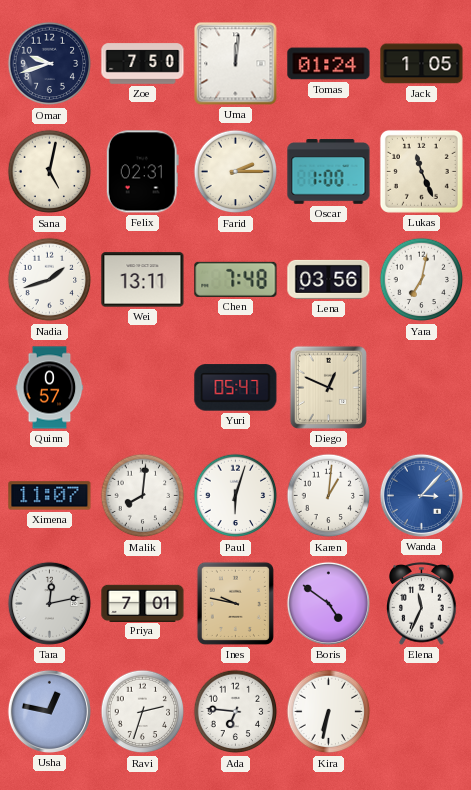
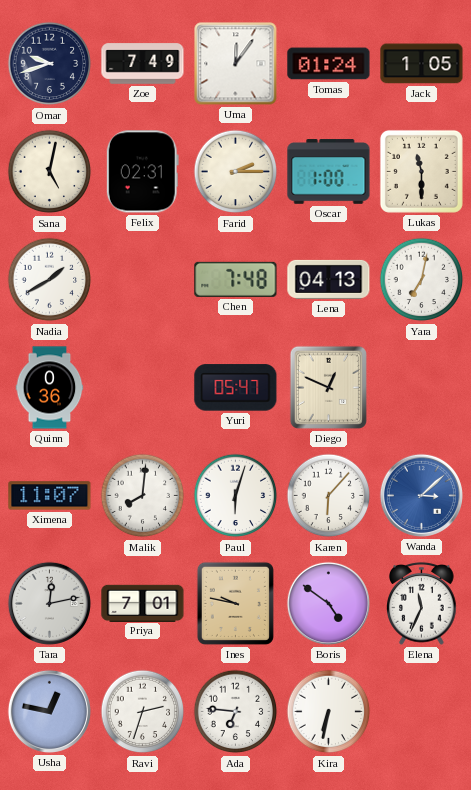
Zoe: 7:50 -> 7:49
Uma: 12:01 -> 12:06
Lukas: 11:26 -> 11:30
Nadia: 1:42 -> 1:40
Wei: 13:11 -> none
Lena: 03:56 -> 04:13
Quinn: 0:57 -> 0:36
Karen: 1:01 -> 6:07
Wanda: 3:07 -> 3:08
